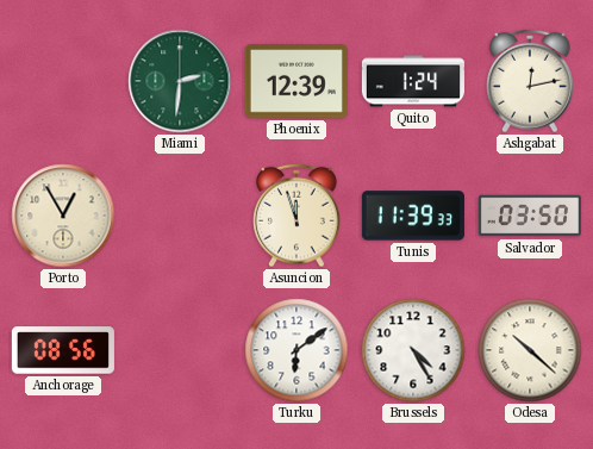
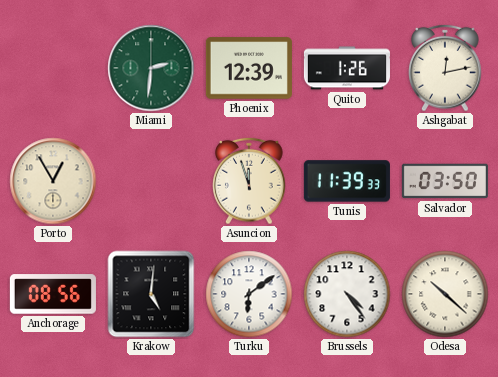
Quito: 1:24 -> 1:26
Krakow: none -> 5:01
Brussels: 4:25 -> 4:24
